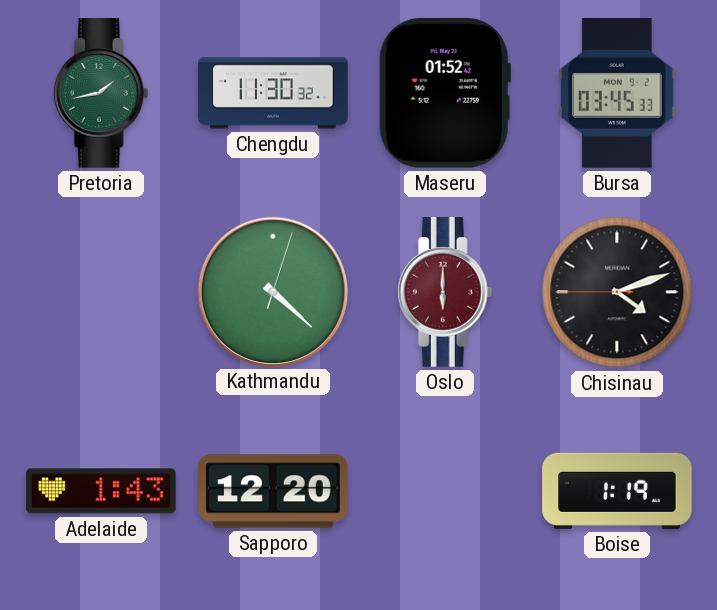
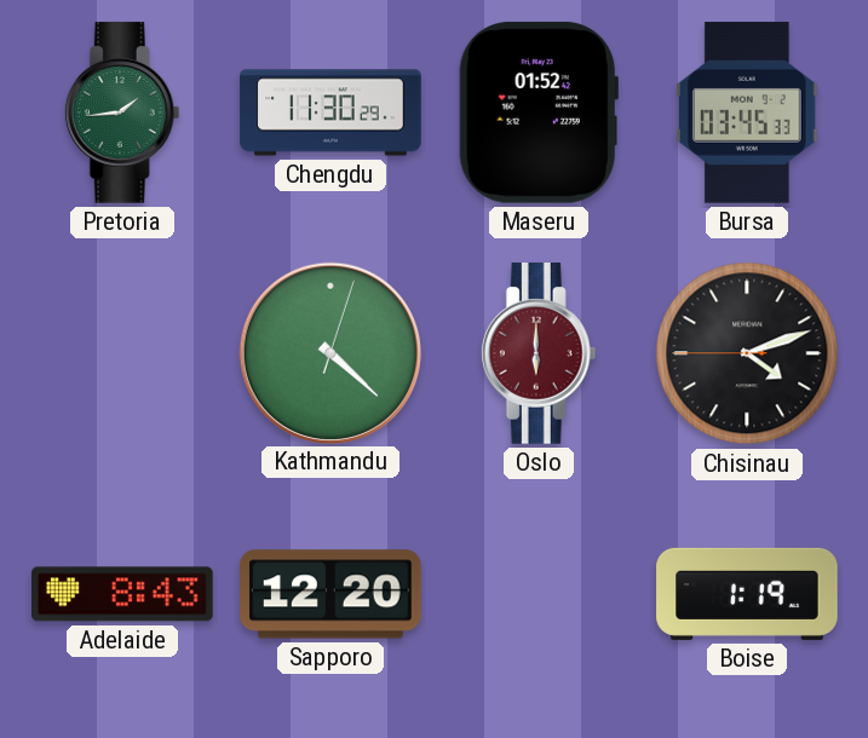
Pretoria: 1:43 -> 1:44
Chengdu: 11:30:32 -> 11:30:29
Adelaide: 1:43 -> 8:43
